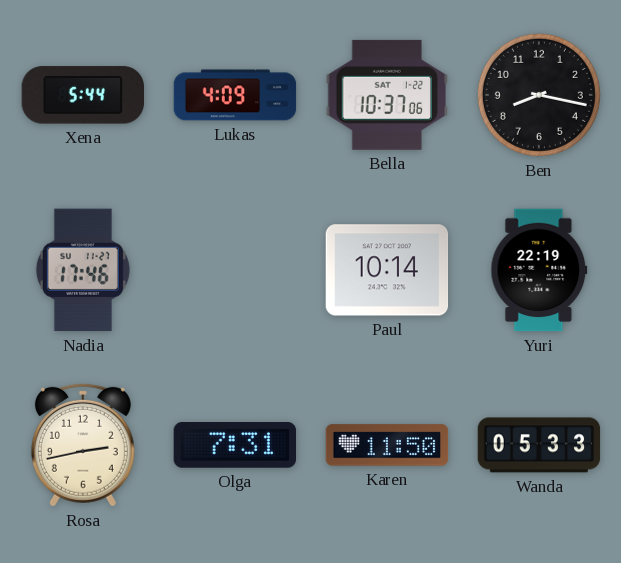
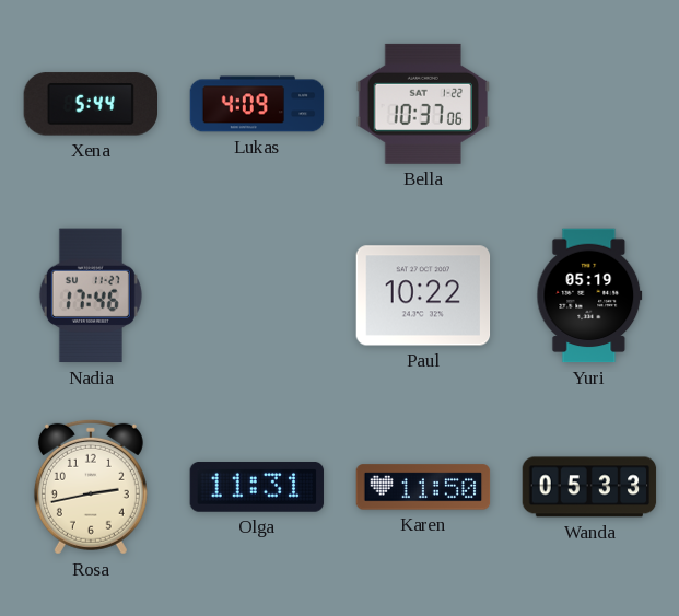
Ben: 8:17 -> none
Paul: 10:14 -> 10:22
Yuri: 22:19 -> 05:19
Olga: 7:31 -> 11:31
